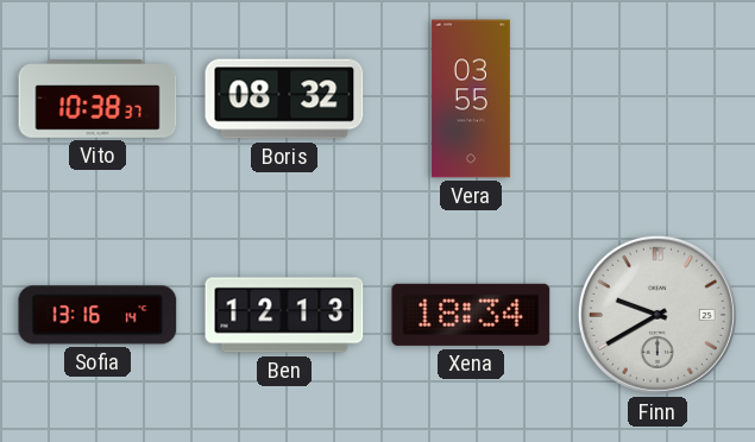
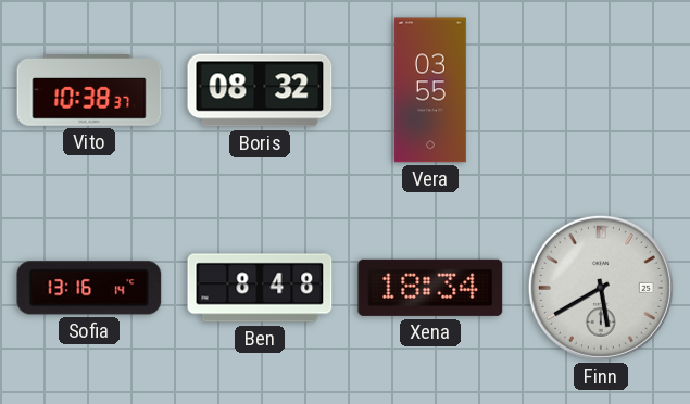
Ben: 12:13 -> 8:48
Finn: 9:40 -> 5:40
